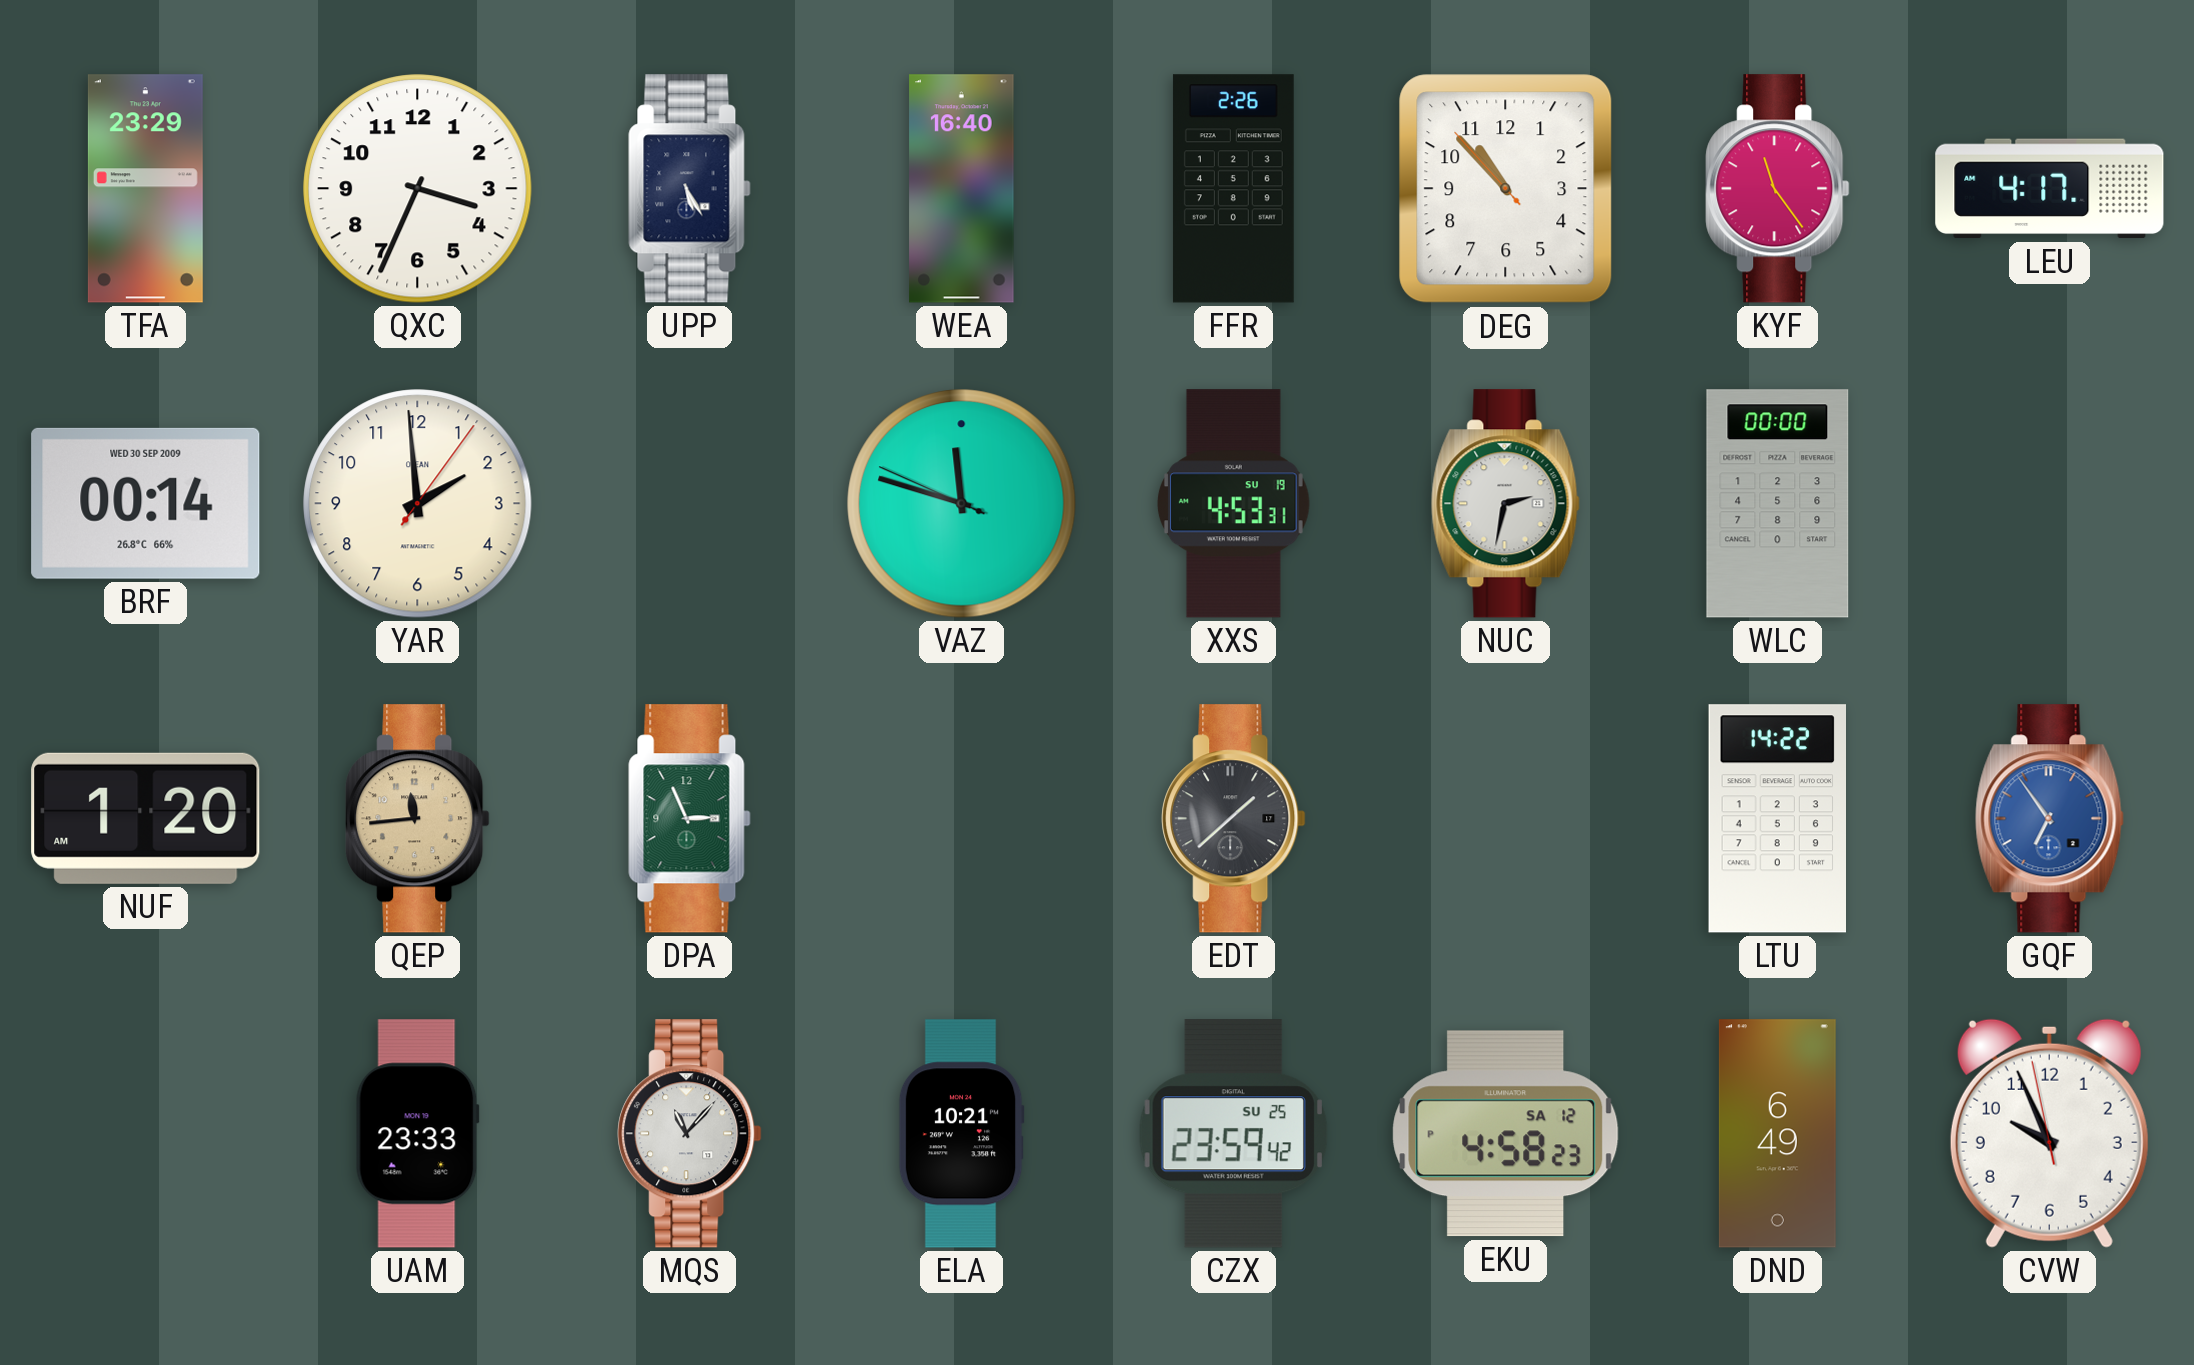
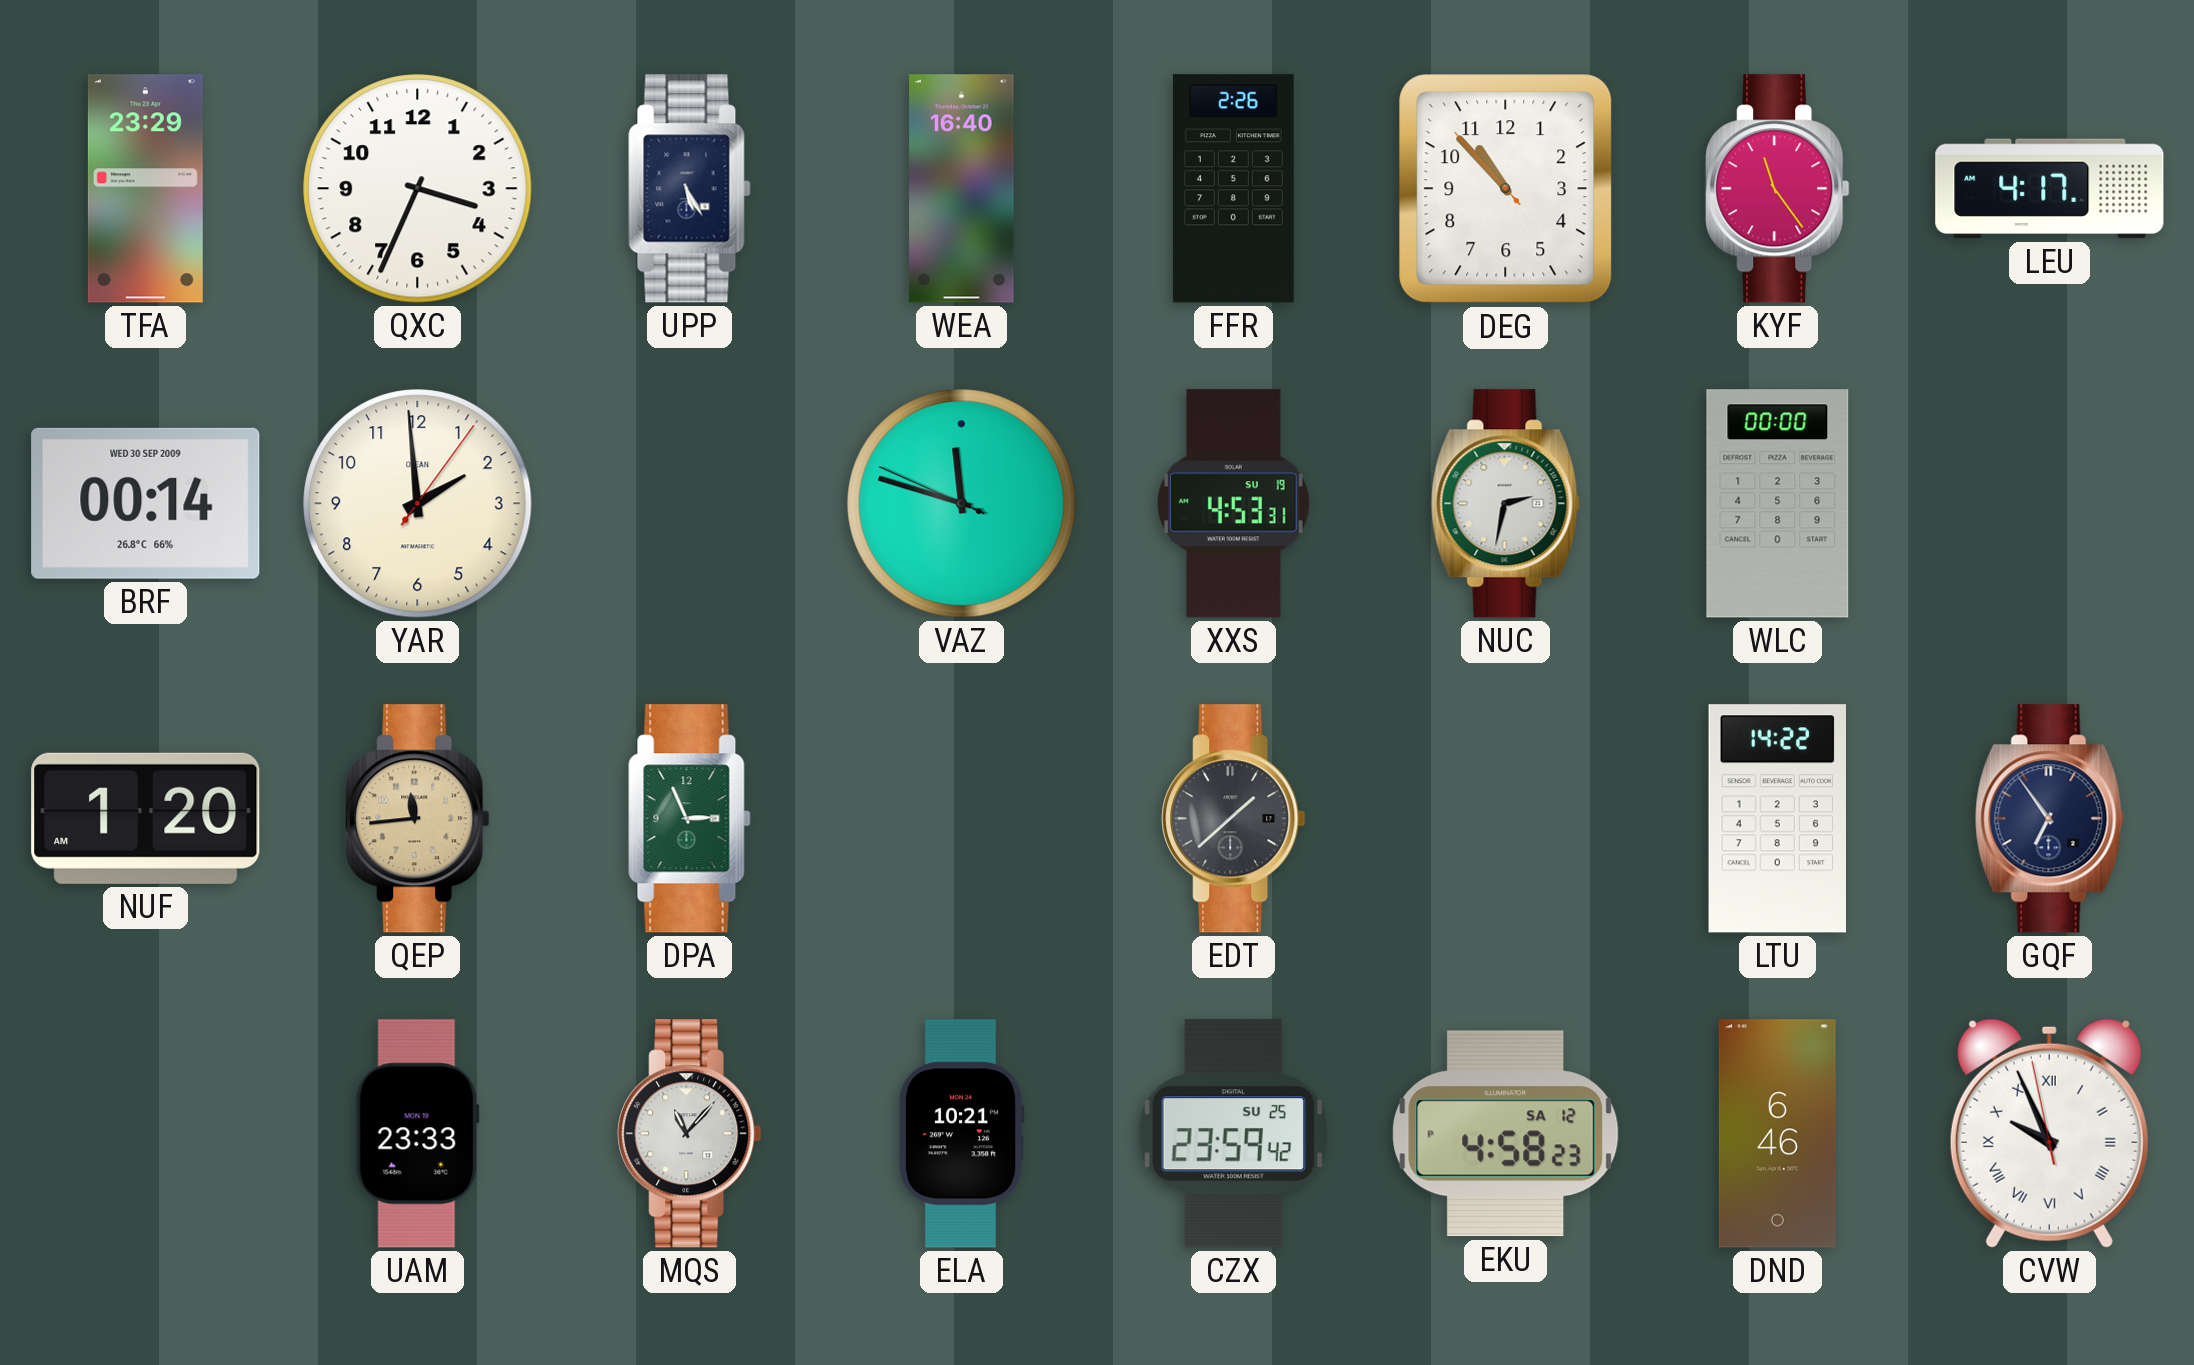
GQF dial: blue -> navy
DND: 6:49 -> 6:46
CVW numerals: Arabic -> Roman
